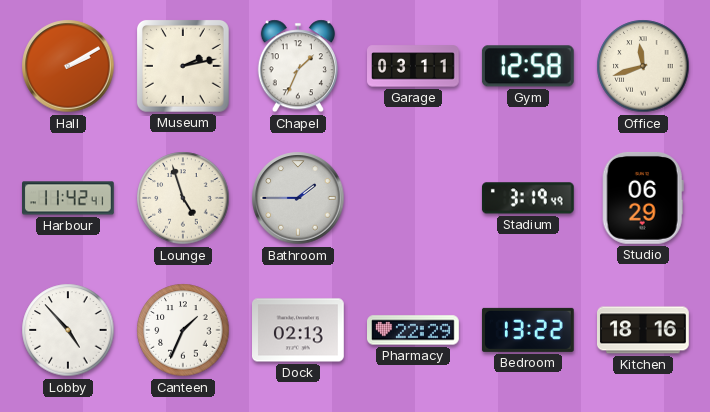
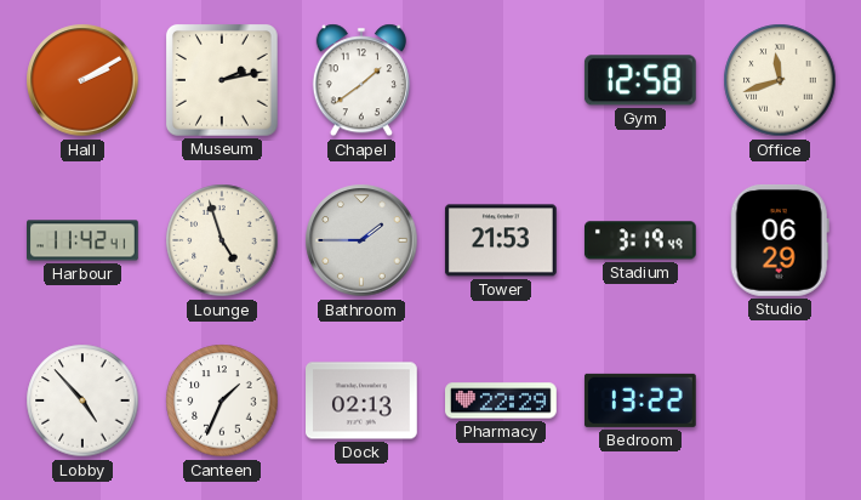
Chapel: 1:34 -> 1:39
Garage: 03:11 -> none
Tower: none -> 21:53
Kitchen: 18:16 -> none
